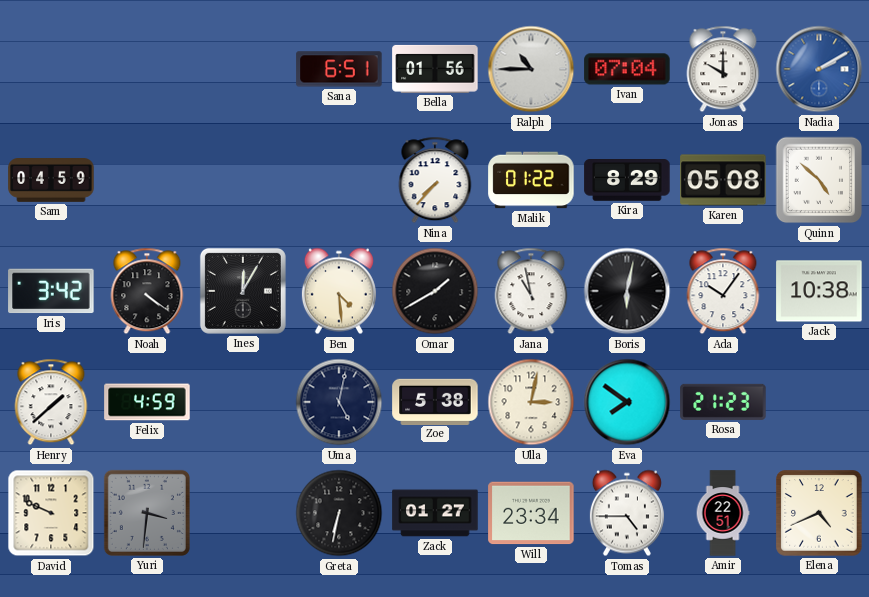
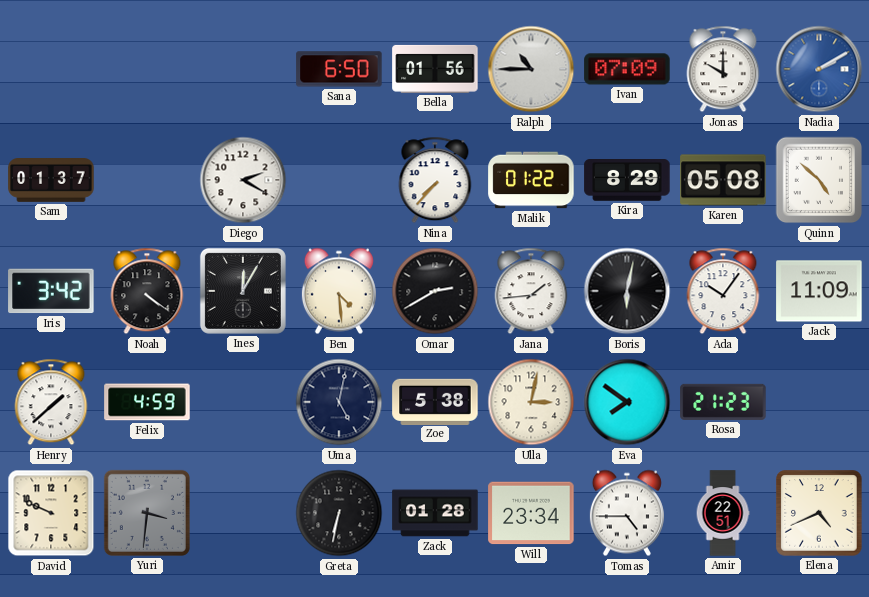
Sana: 6:51 -> 6:50
Ivan: 07:04 -> 07:09
Sam: 04:59 -> 01:37
Diego: none -> 2:20
Omar: 1:40 -> 2:40
Jana: 10:58 -> 1:44
Jack: 10:38 -> 11:09
Zack: 01:27 -> 01:28
